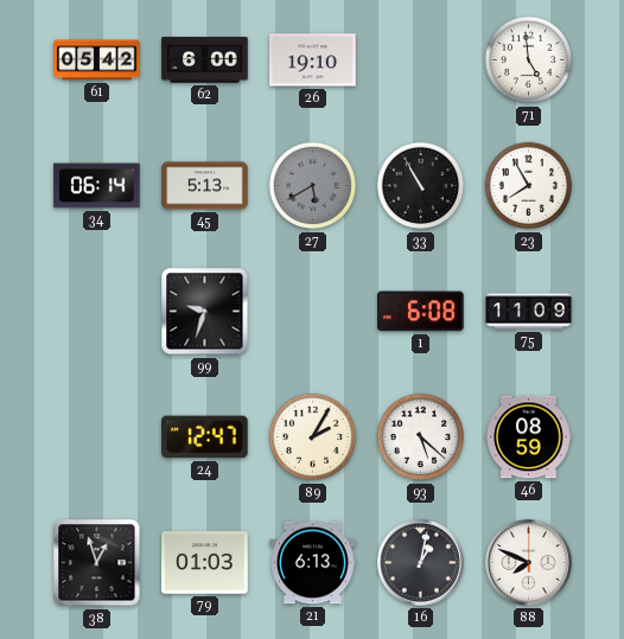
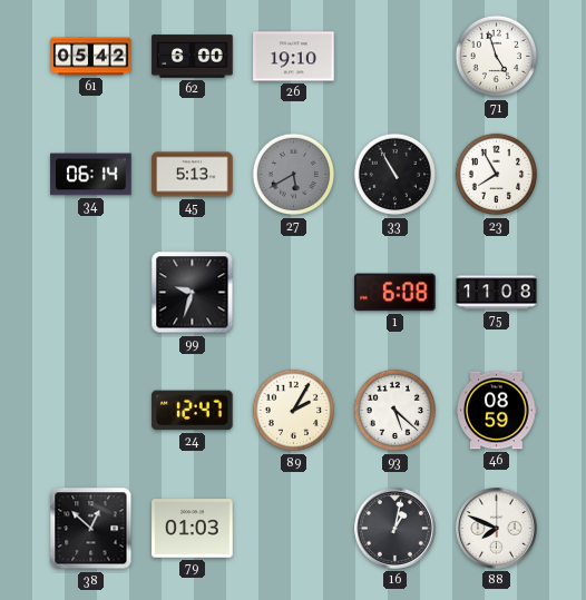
71: 4:59 -> 4:57
75: 11:09 -> 11:08
38: 12:57 -> 12:52
21: 6:13 -> none
